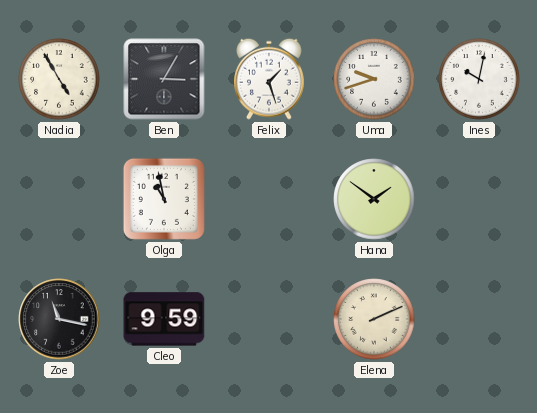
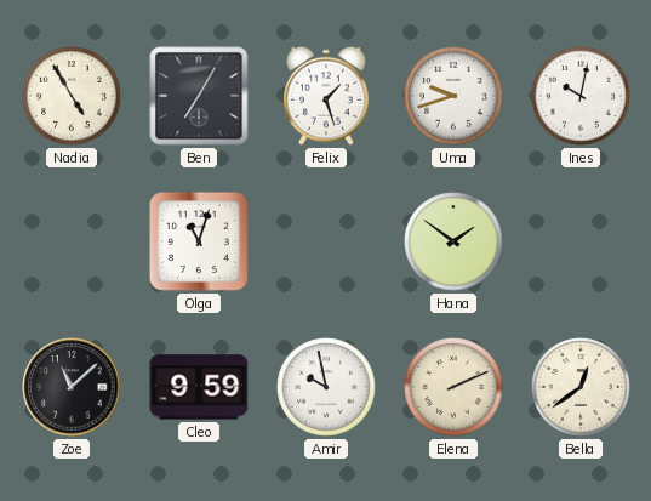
Ben: 3:05 -> 7:05
Olga: 10:58 -> 11:03
Zoe: 11:17 -> 11:08
Amir: none -> 9:58
Bella: none -> 12:39
